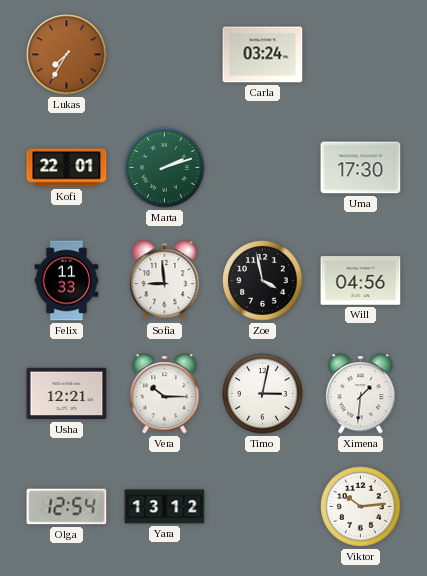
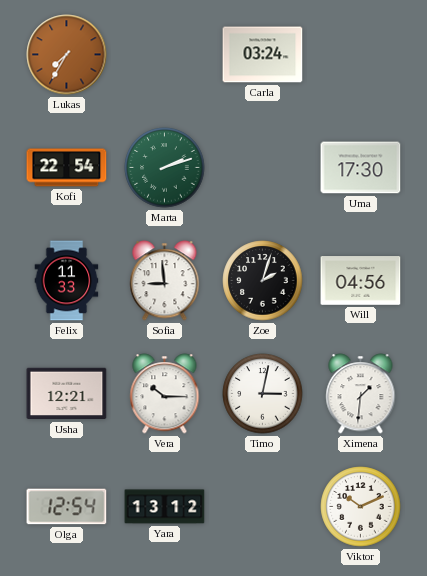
Kofi: 22:01 -> 22:54
Zoe: 3:58 -> 2:03
Viktor: 10:14 -> 10:11
